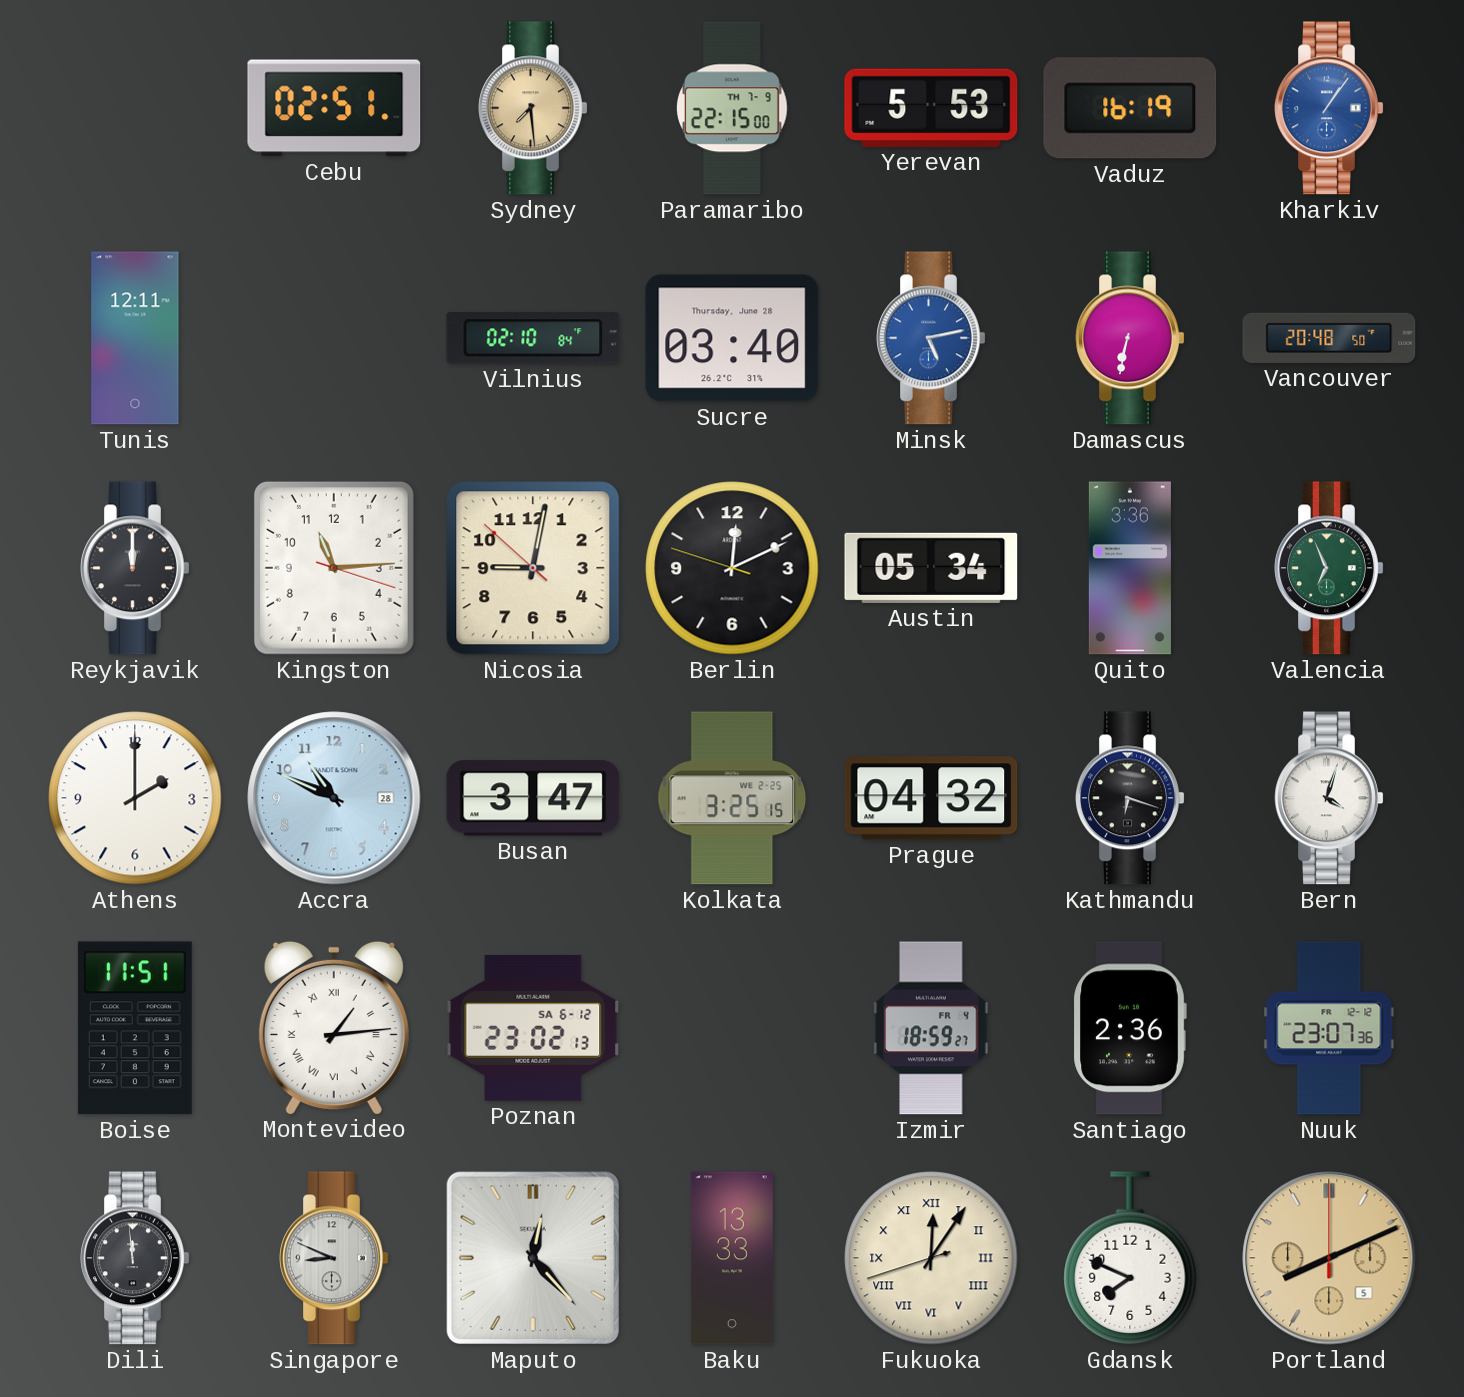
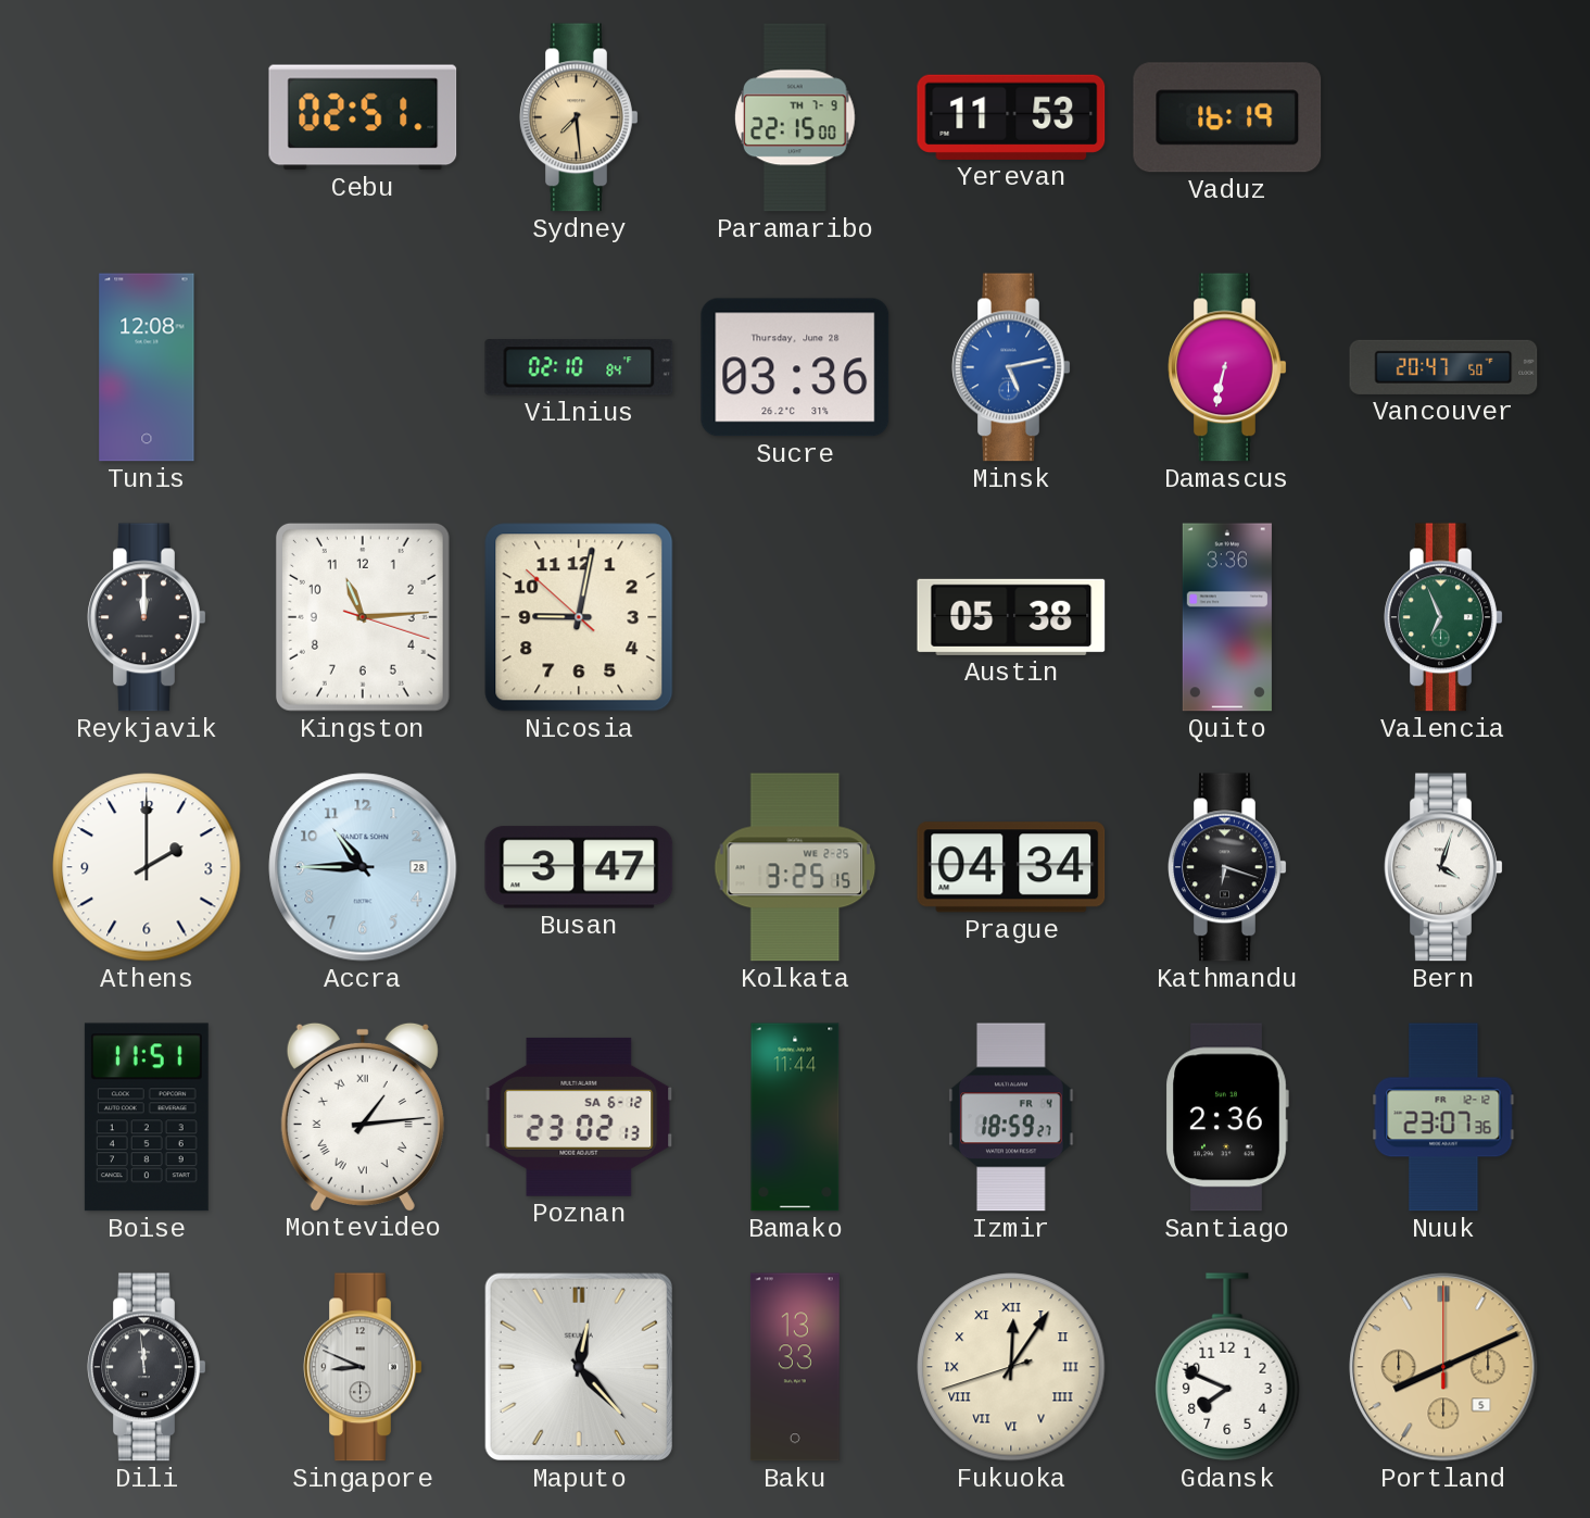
Yerevan: 5:53 -> 11:53
Kharkiv: 1:06 -> none
Tunis: 12:11 -> 12:08
Sucre: 03:40 -> 03:36
Vancouver: 20:48 -> 20:47
Berlin: 12:10 -> none
Austin: 05:34 -> 05:38
Accra: 10:49 -> 10:45
Prague: 04:32 -> 04:34
Bamako: none -> 11:44
